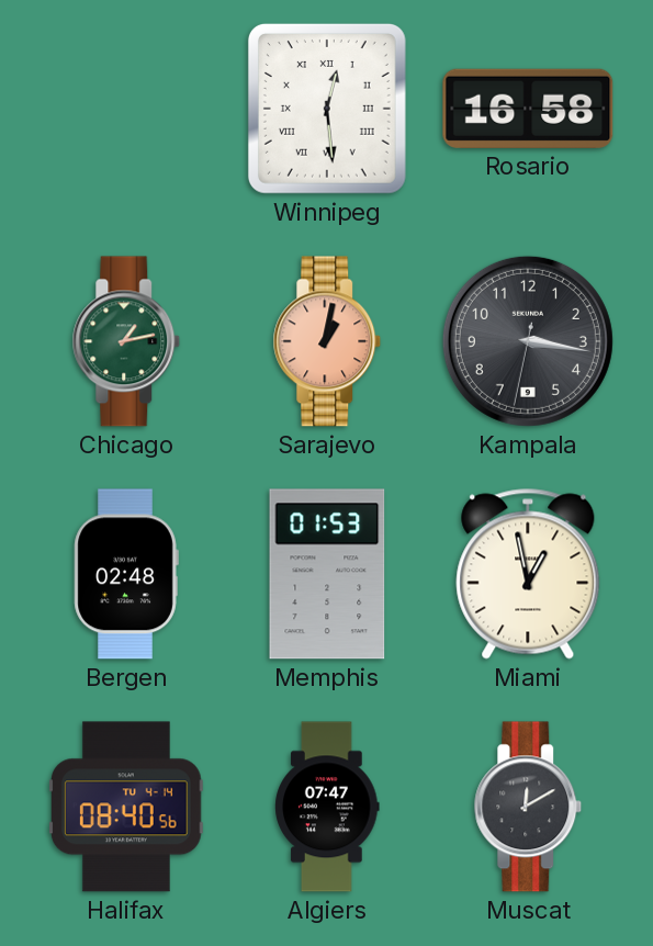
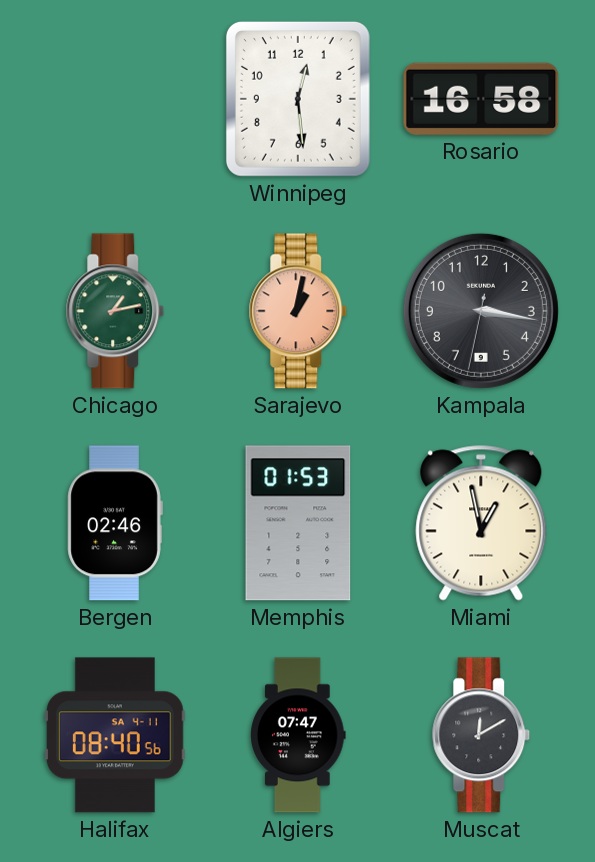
Winnipeg numerals: Roman -> Arabic
Bergen: 02:48 -> 02:46
Halifax date: TU 4-14 -> SA 4-11
